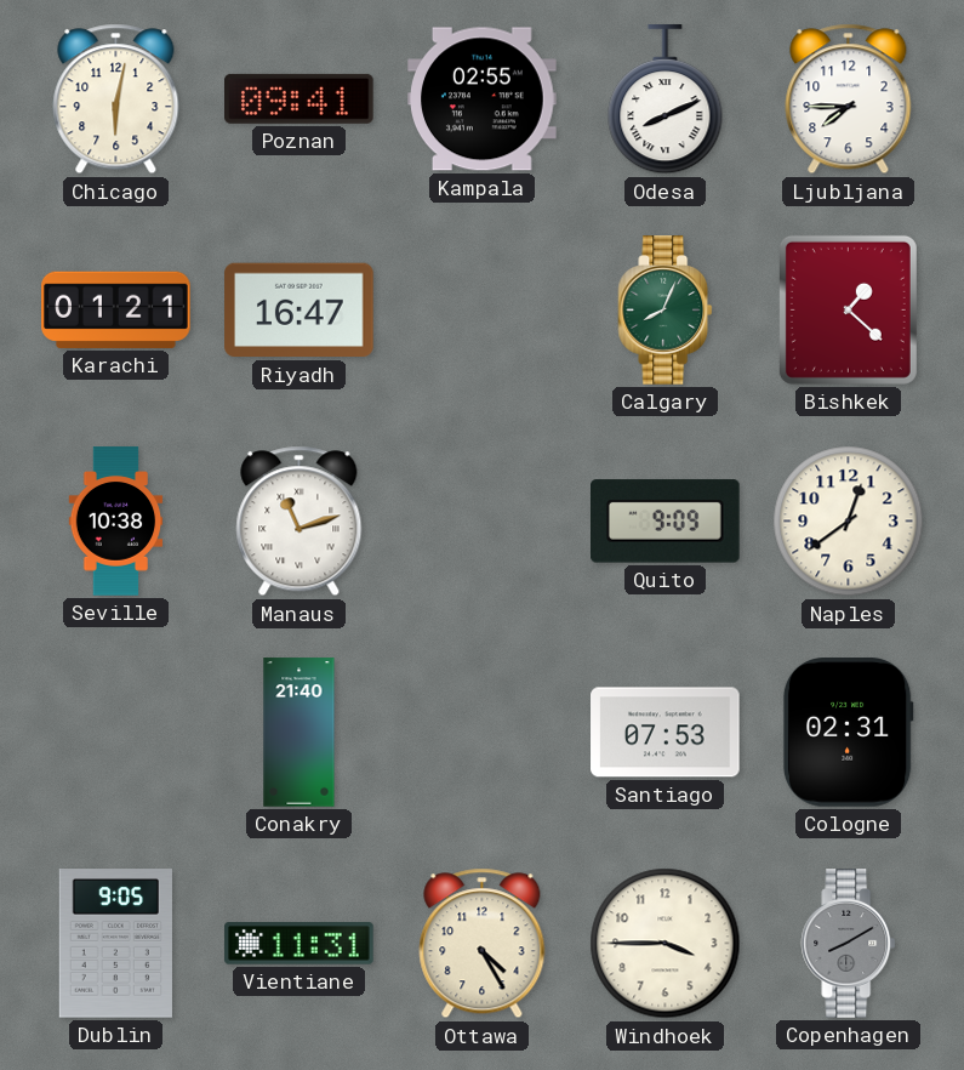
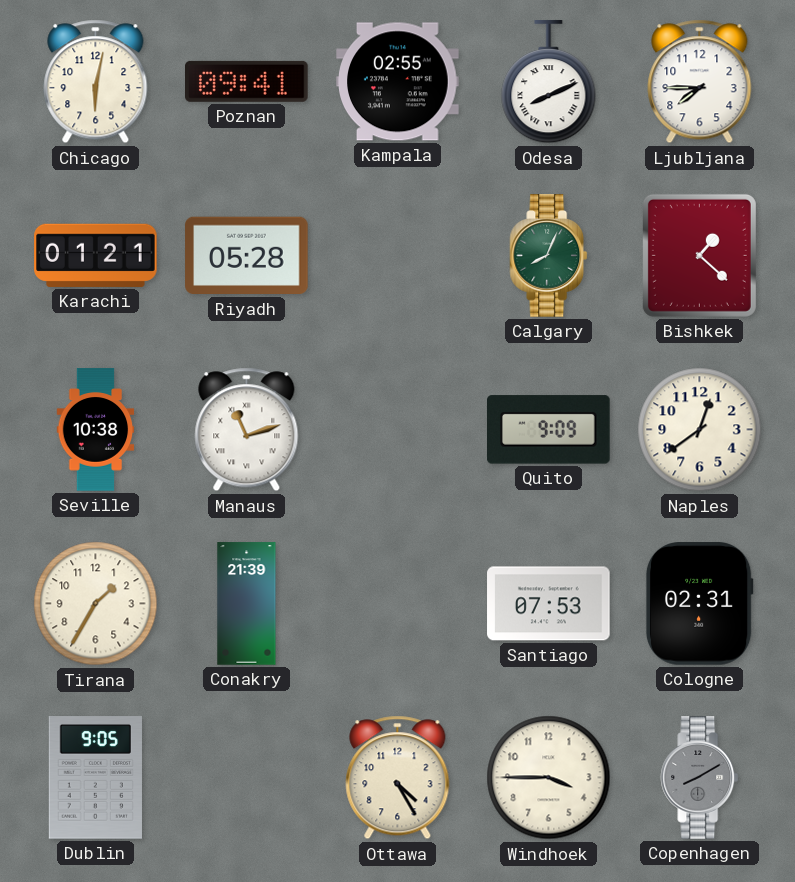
Riyadh: 16:47 -> 05:28
Tirana: none -> 1:35
Conakry: 21:40 -> 21:39
Vientiane: 11:31 -> none
